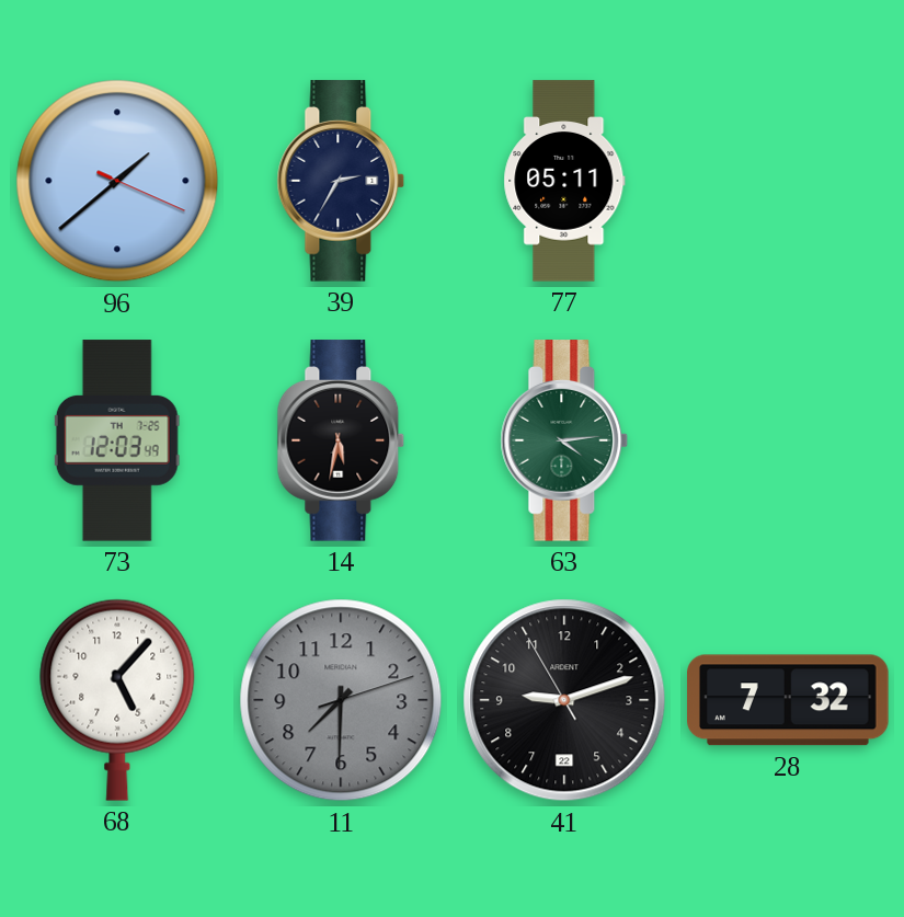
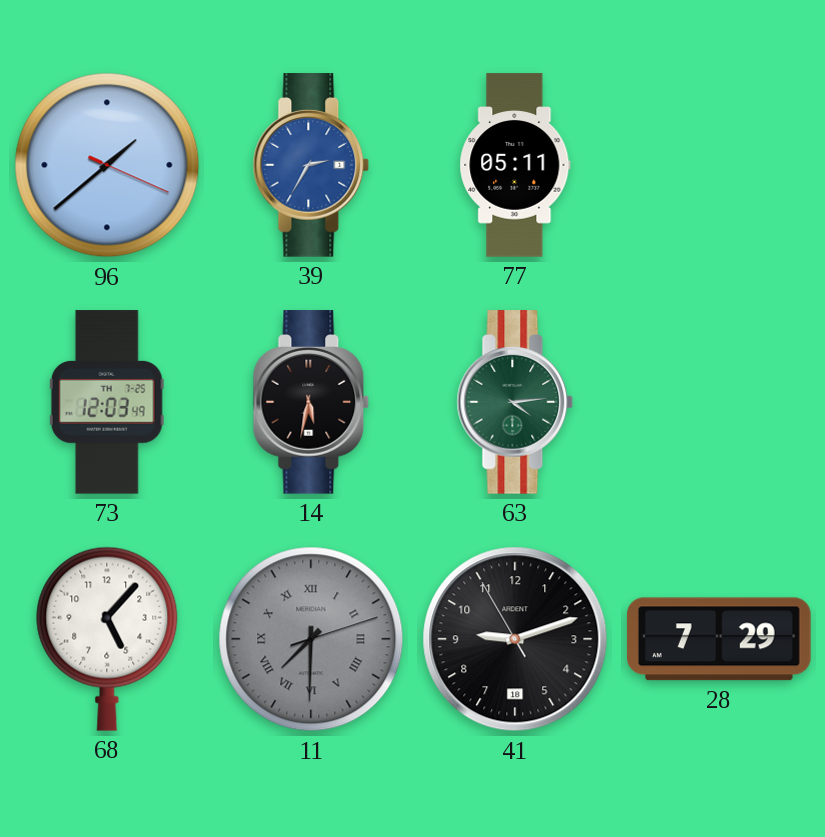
39 dial: navy -> blue
11 numerals: Arabic -> Roman
41 date: 22 -> 18
28: 7:32 -> 7:29
